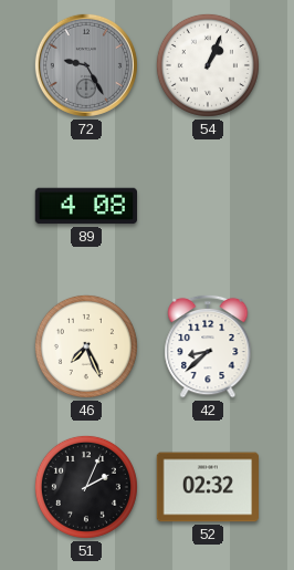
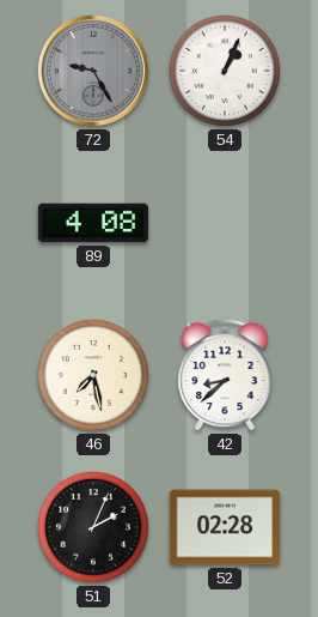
46: 7:26 -> 7:28
52: 02:32 -> 02:28
